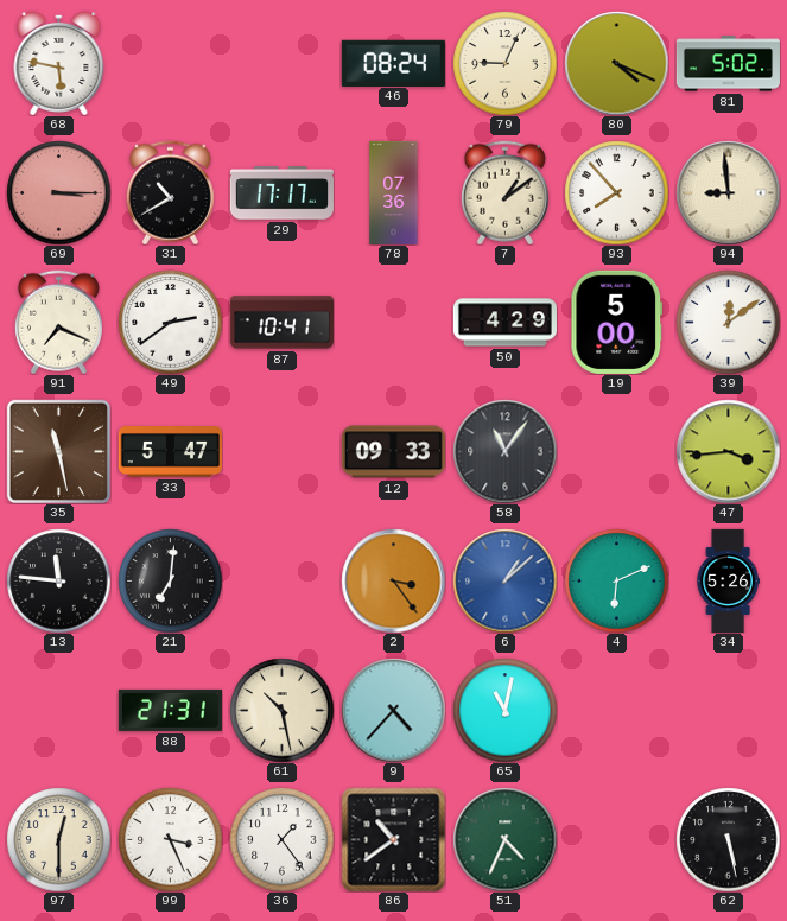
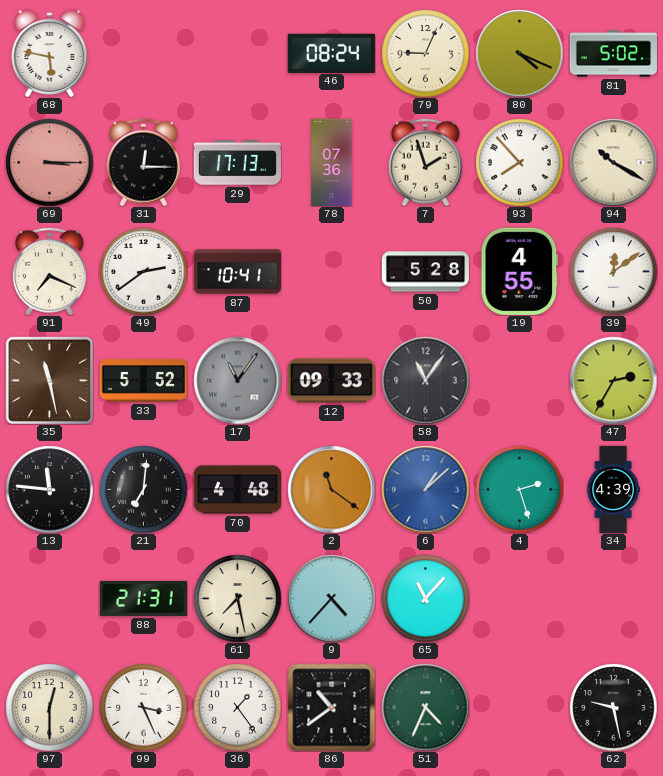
31: 10:40 -> 12:15
29: 17:17 -> 17:13
7: 1:09 -> 1:57
94: 8:59 -> 10:20
50: 4:29 -> 5:28
19: 5:00 -> 4:55
33: 5:47 -> 5:52
17: none -> 11:06
47: 3:44 -> 2:35
70: none -> 4:48
2: 3:24 -> 11:21
4: 6:11 -> 2:27
34: 5:26 -> 4:39
61: 10:28 -> 7:28
65: 11:02 -> 11:07
62: 5:28 -> 9:28
